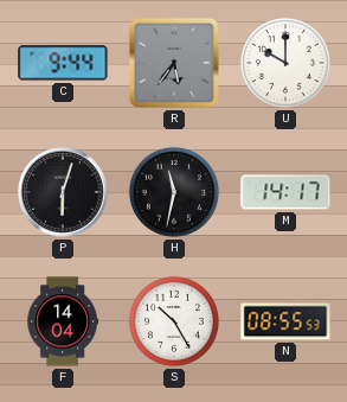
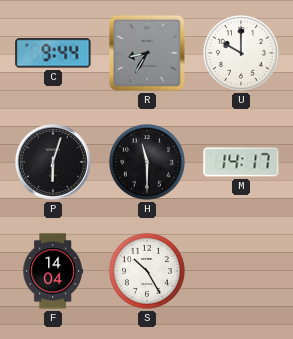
R: 5:36 -> 8:35
H: 11:32 -> 11:30
N: 08:55 -> none
